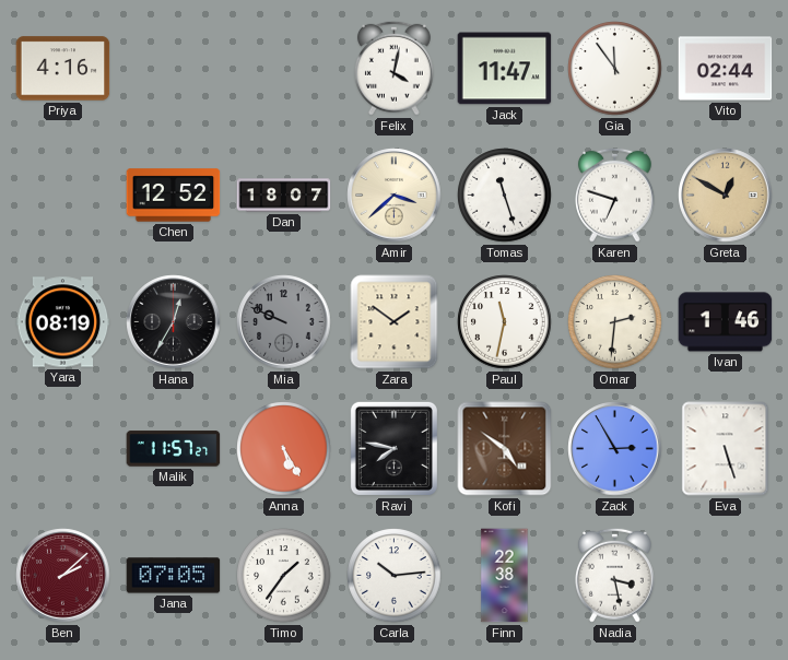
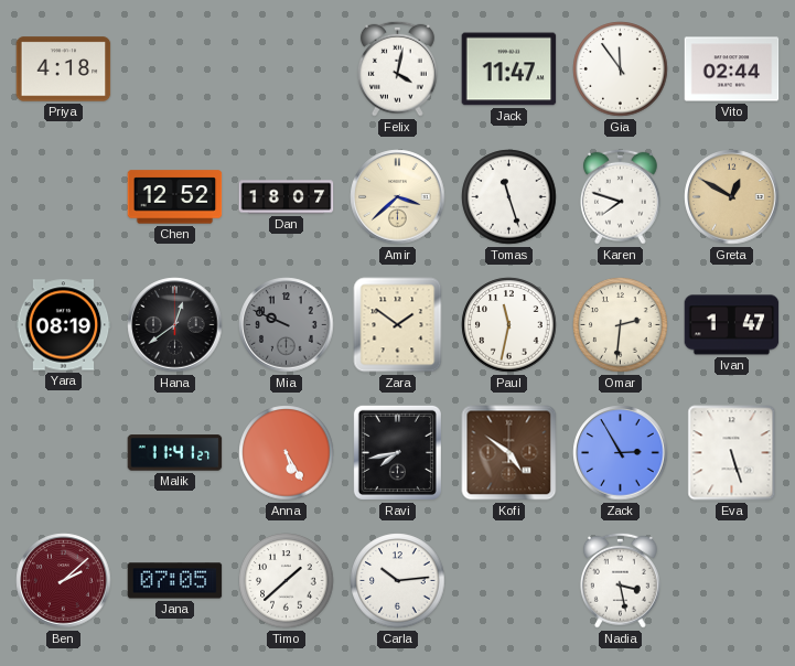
Priya: 4:16 -> 4:18
Karen: 6:48 -> 7:48
Hana: 12:35 -> 12:39
Ivan: 1:46 -> 1:47
Malik: 11:57 -> 11:41
Ravi: 7:47 -> 7:43
Timo: 1:36 -> 1:38
Finn: 22:38 -> none
